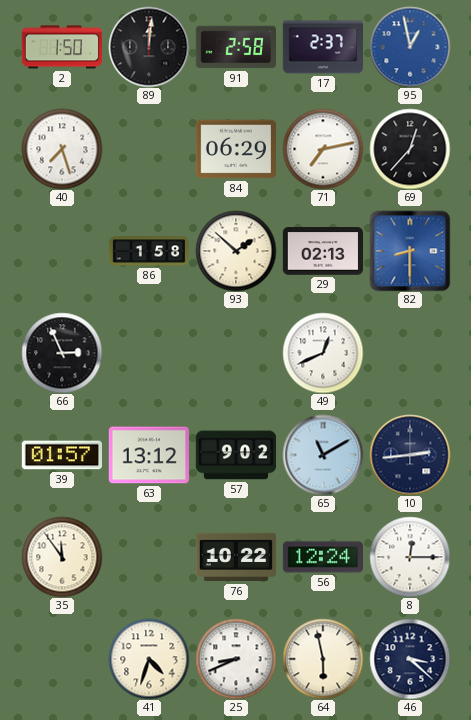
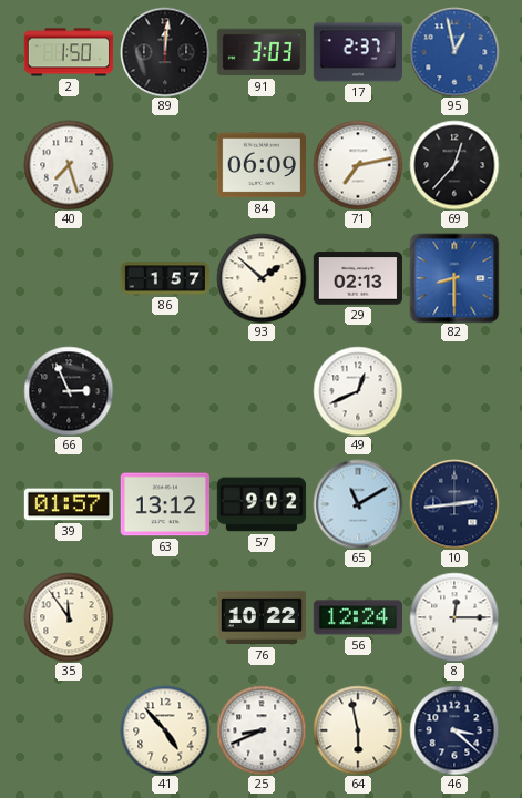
91: 2:58 -> 3:03
84: 06:29 -> 06:09
86: 1:58 -> 1:57
41: 4:33 -> 4:53
